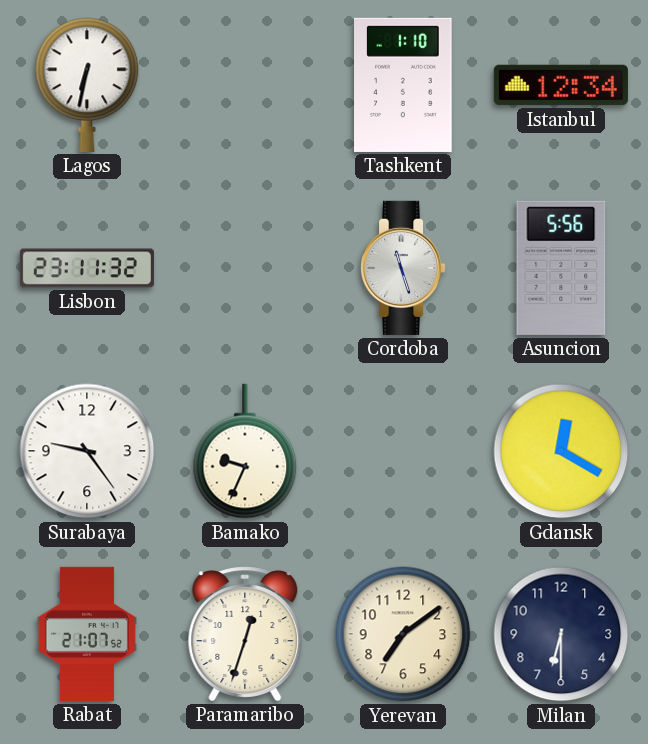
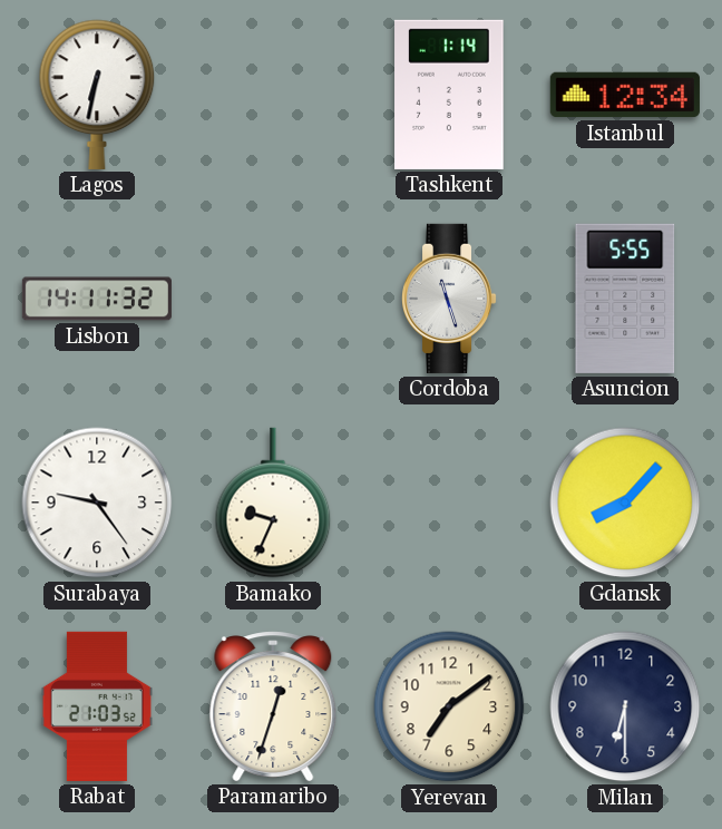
Tashkent: 1:10 -> 1:14
Lisbon: 23:11 -> 14:11
Asuncion: 5:56 -> 5:55
Gdansk: 12:20 -> 8:07
Rabat: 21:07 -> 21:03
